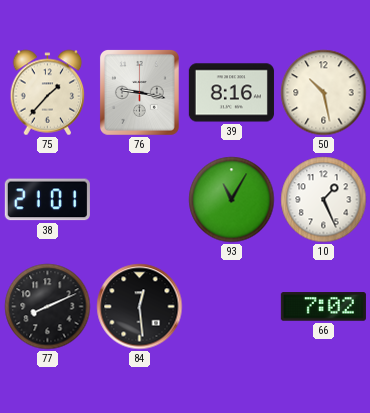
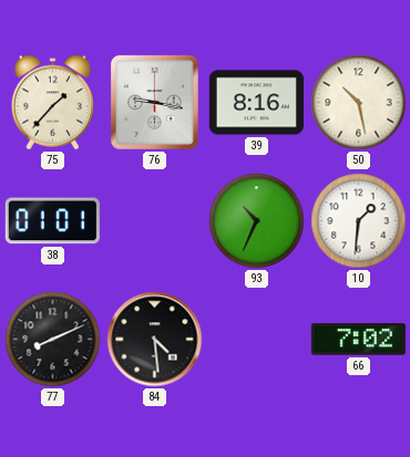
38: 21:01 -> 01:01
93: 11:05 -> 10:34
10: 1:26 -> 1:31
84: 12:29 -> 4:29
